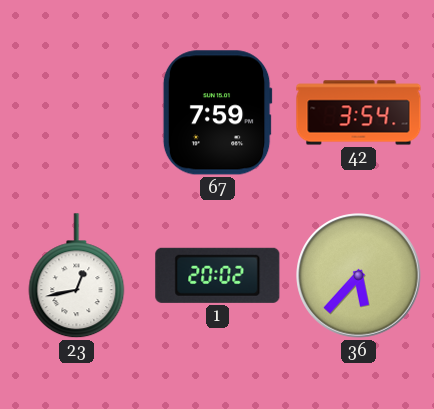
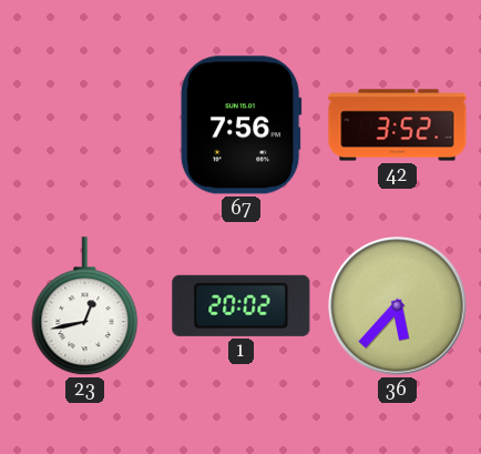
67: 7:59 -> 7:56
42: 3:54 -> 3:52
